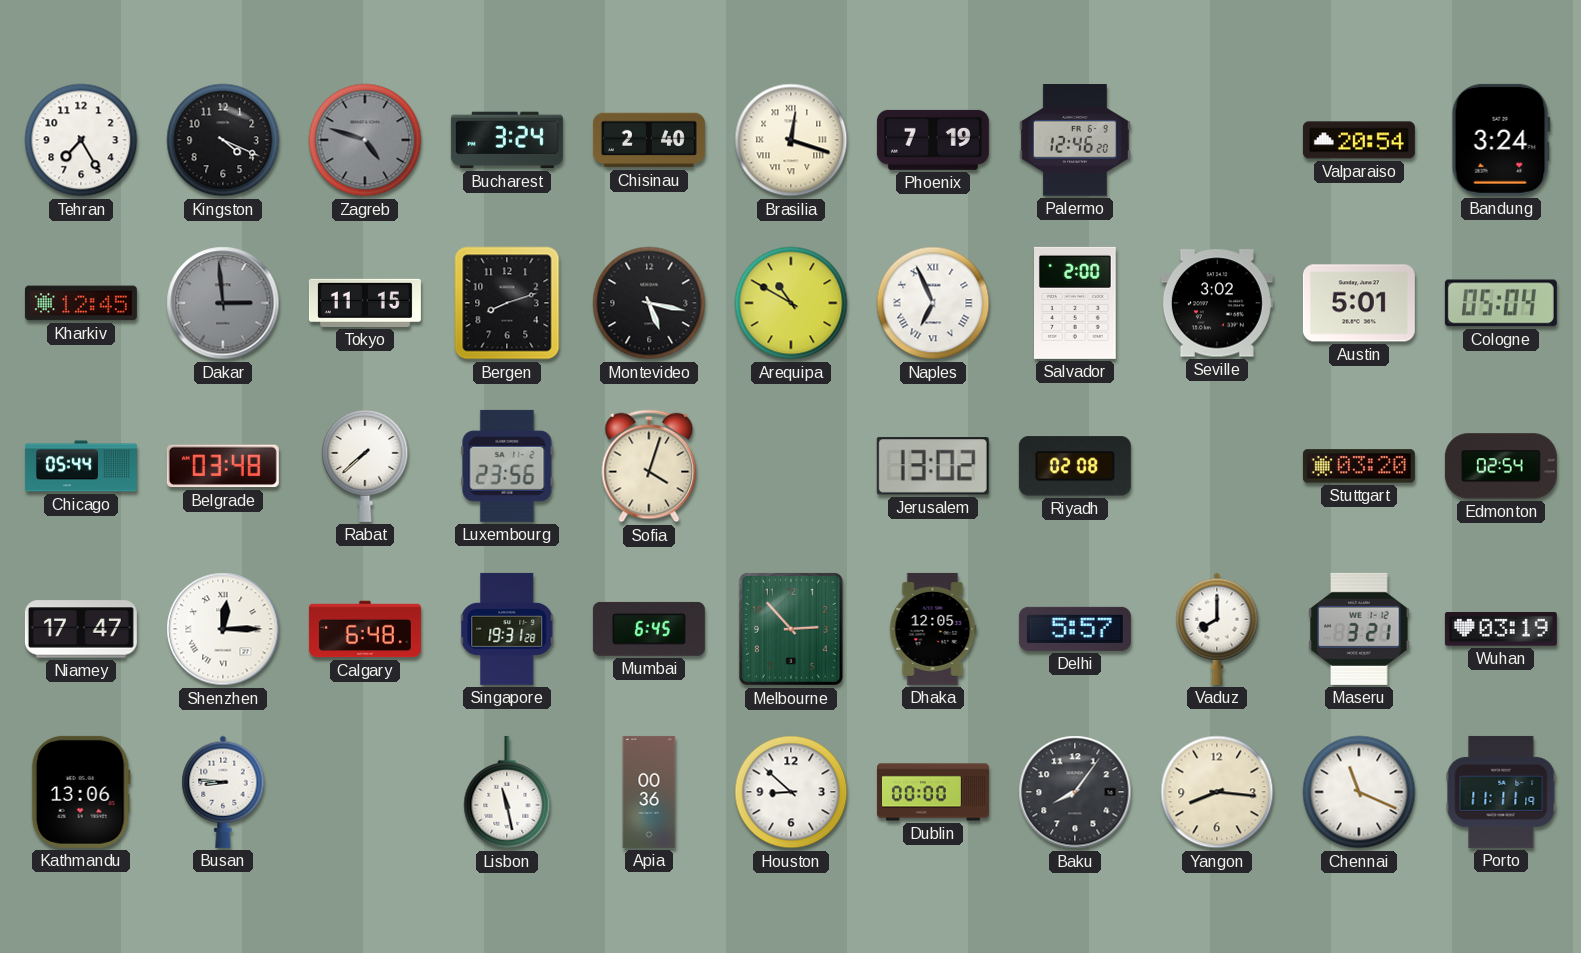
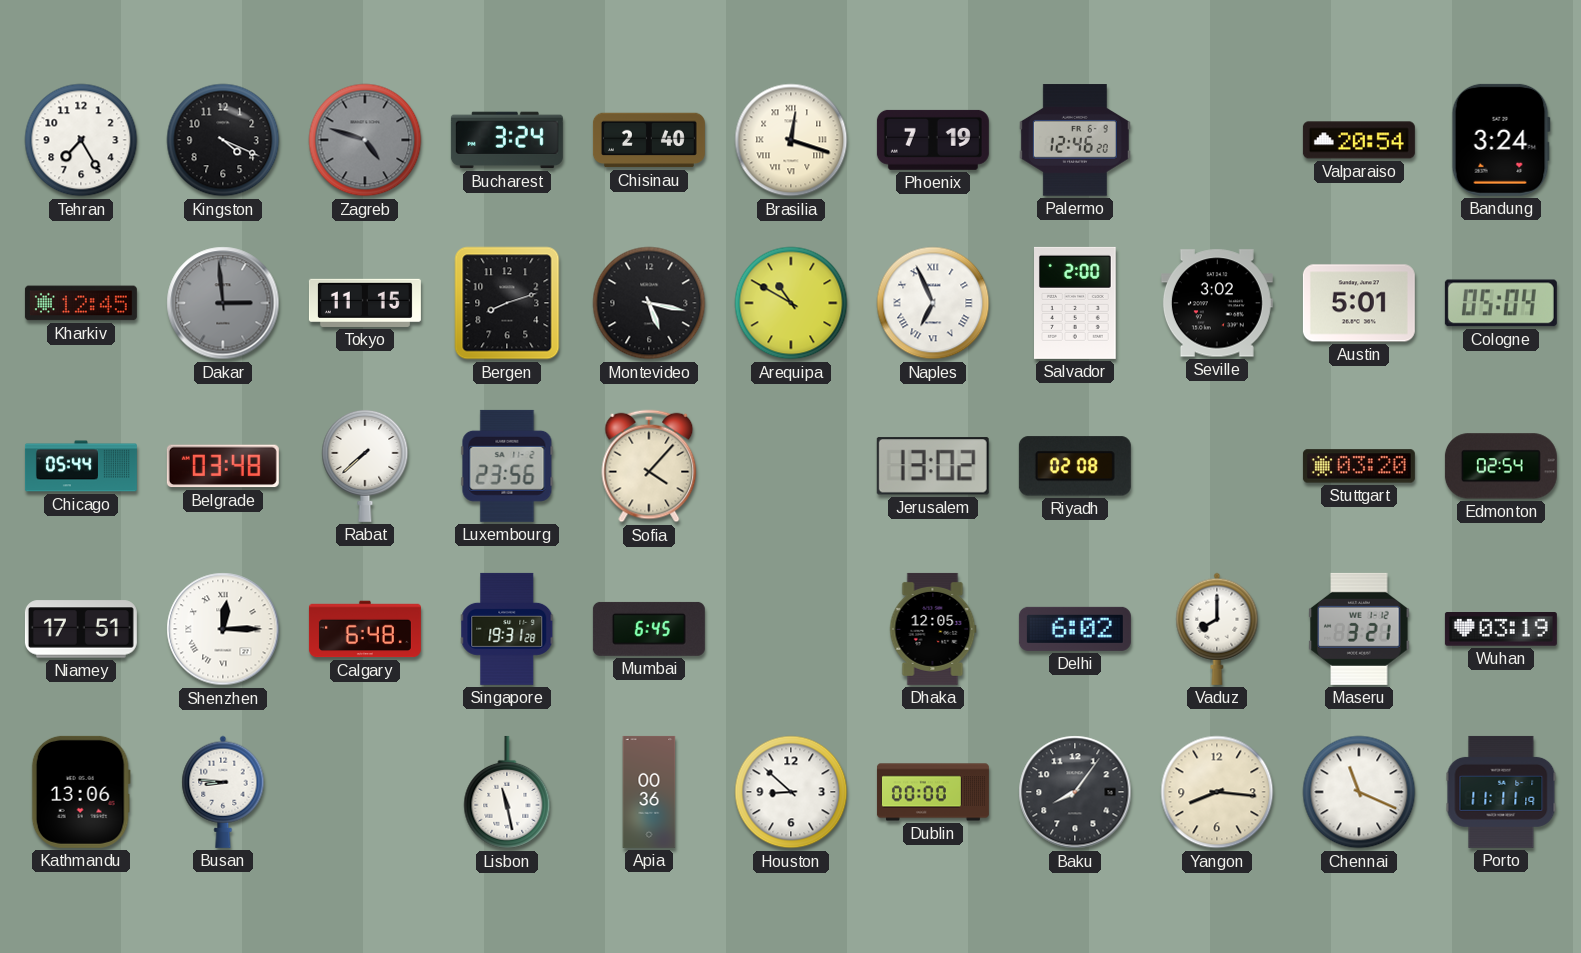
Sofia: 4:03 -> 4:07
Niamey: 17:47 -> 17:51
Melbourne: 2:53 -> none
Delhi: 5:57 -> 6:02
